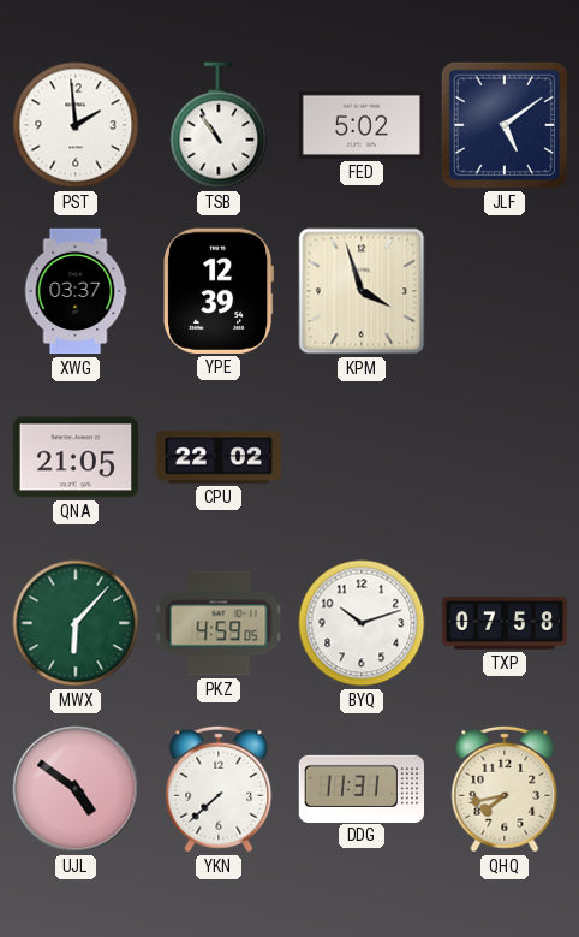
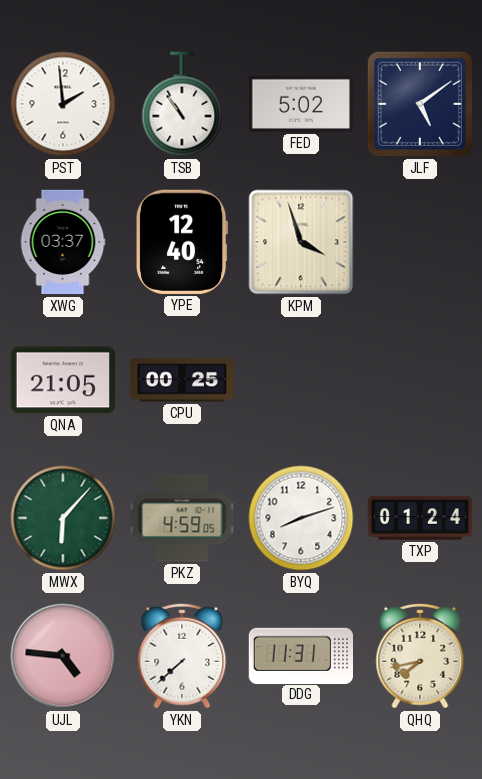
YPE: 12:39 -> 12:40
CPU: 22:02 -> 00:25
BYQ: 10:12 -> 8:12
TXP: 07:58 -> 01:24
UJL: 4:51 -> 4:46
